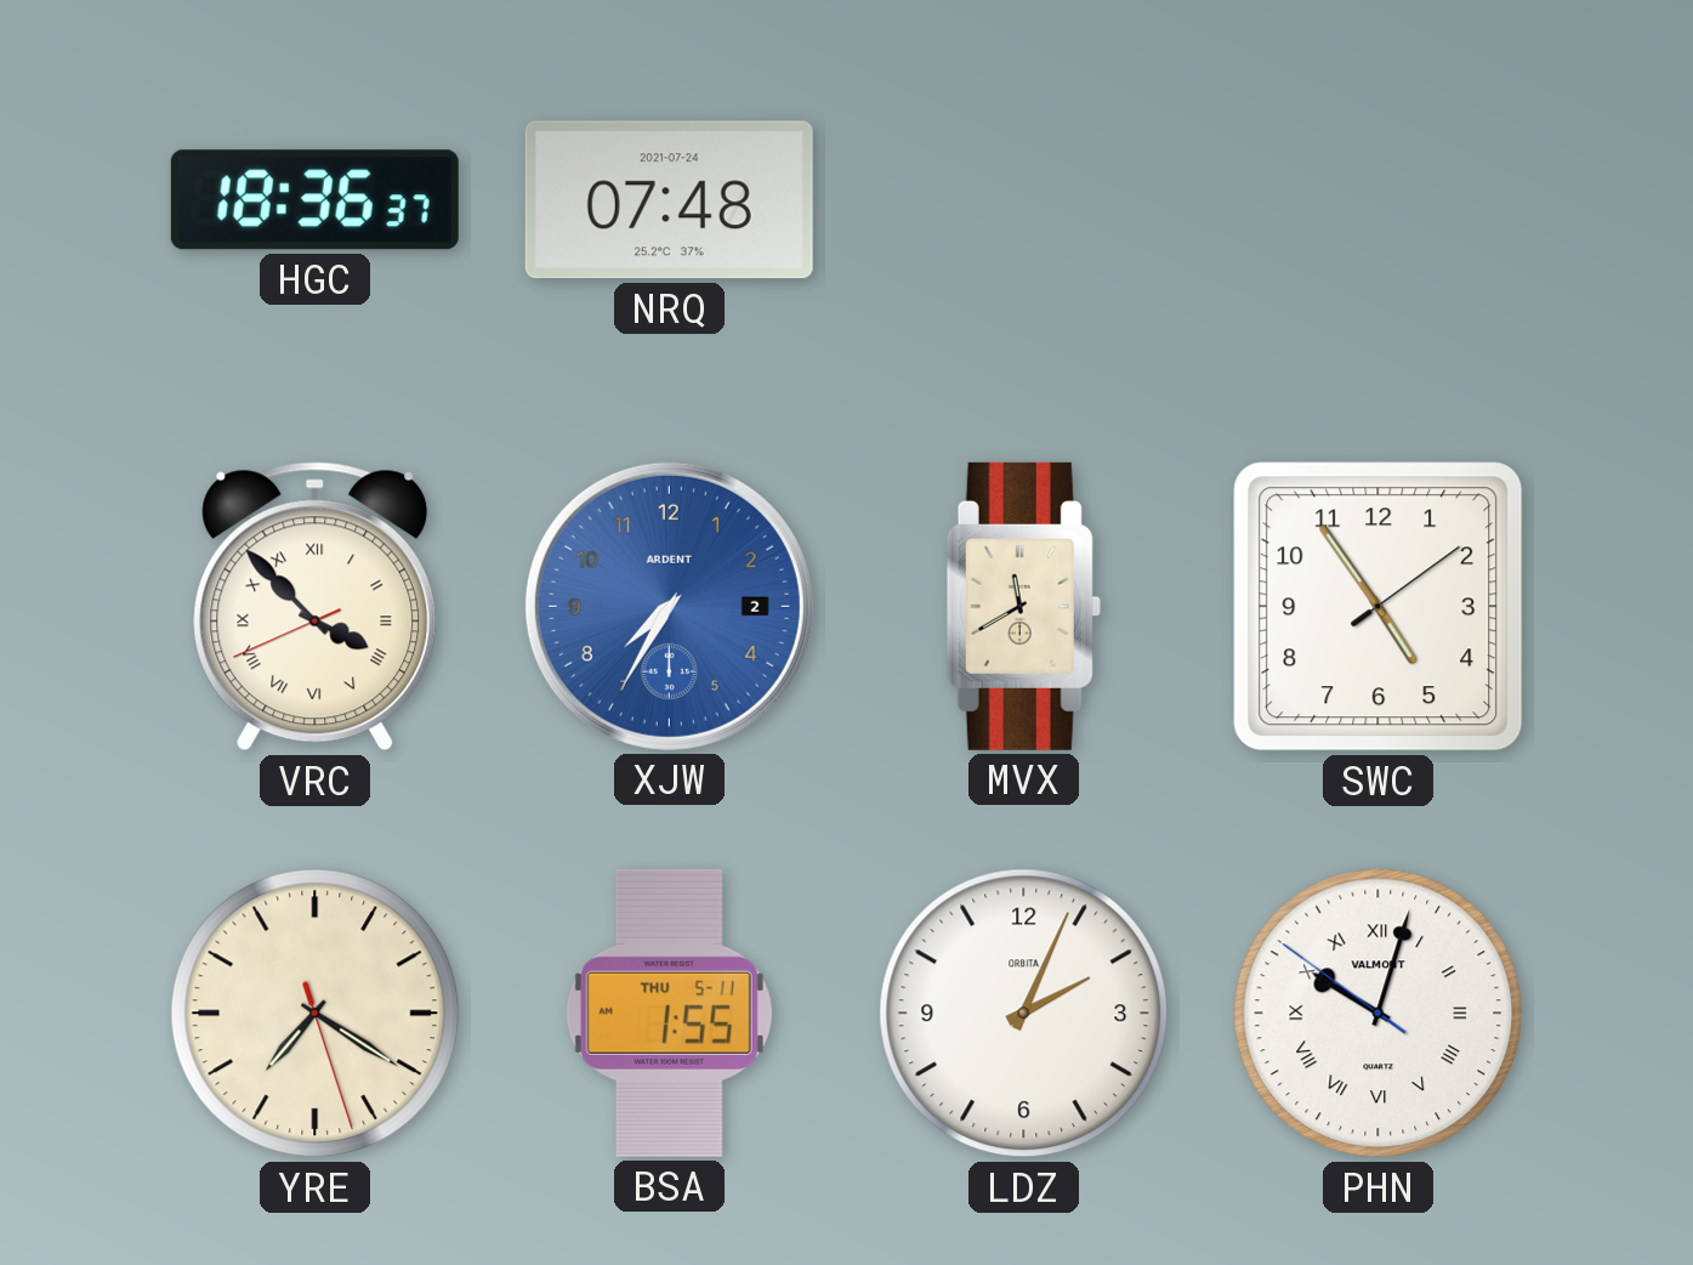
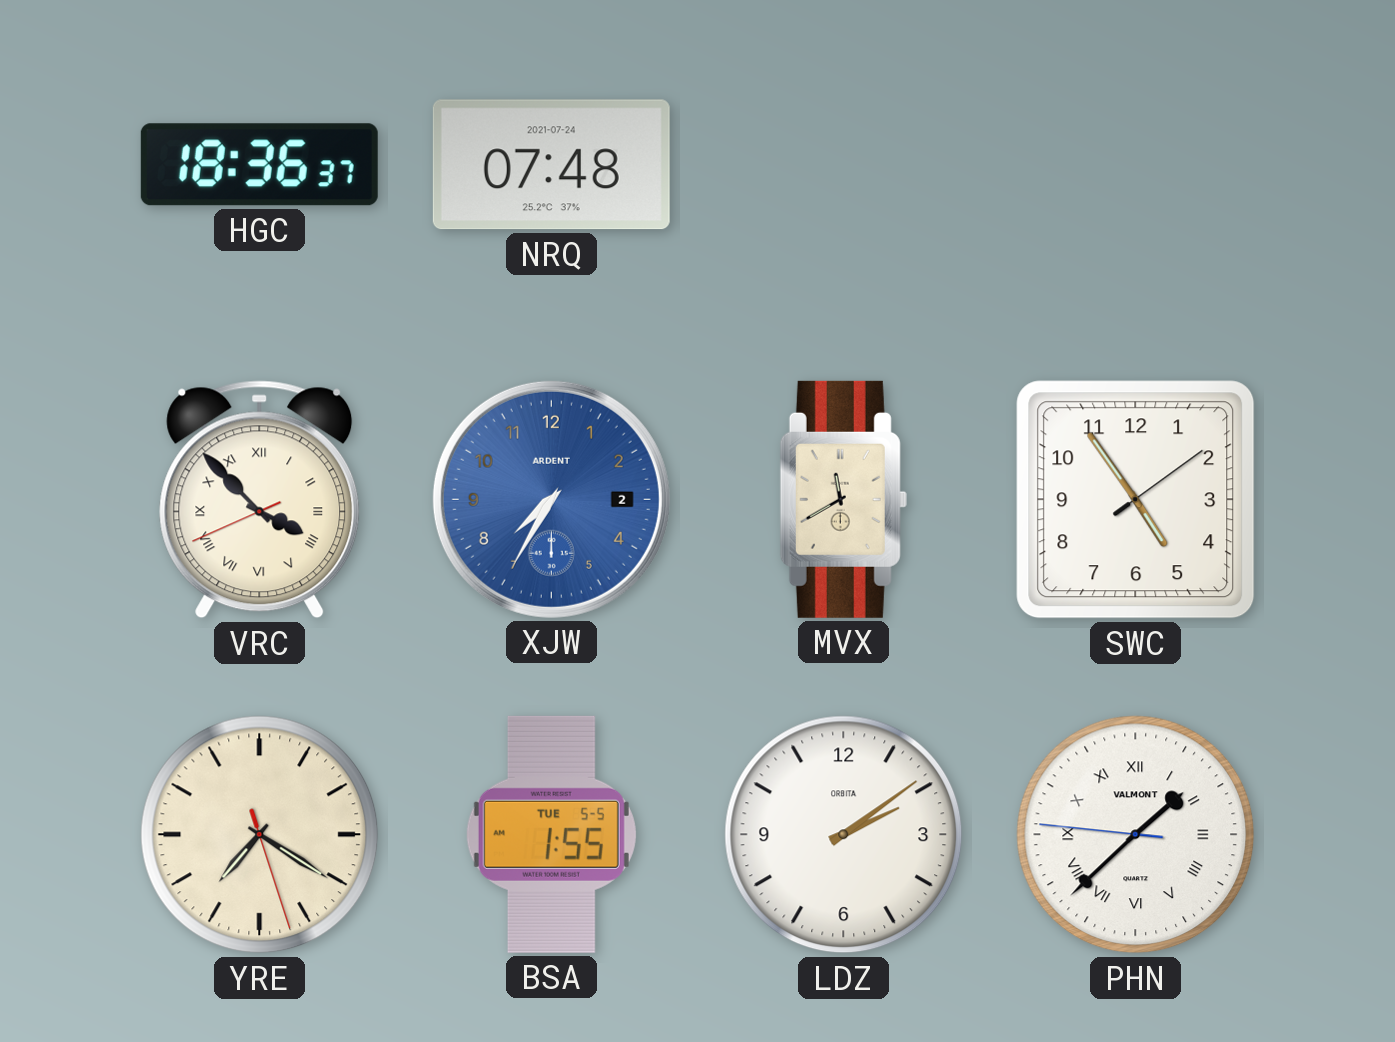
BSA date: THU 5-11 -> TUE 5-5
LDZ: 2:04 -> 2:09
PHN: 10:02 -> 1:37
